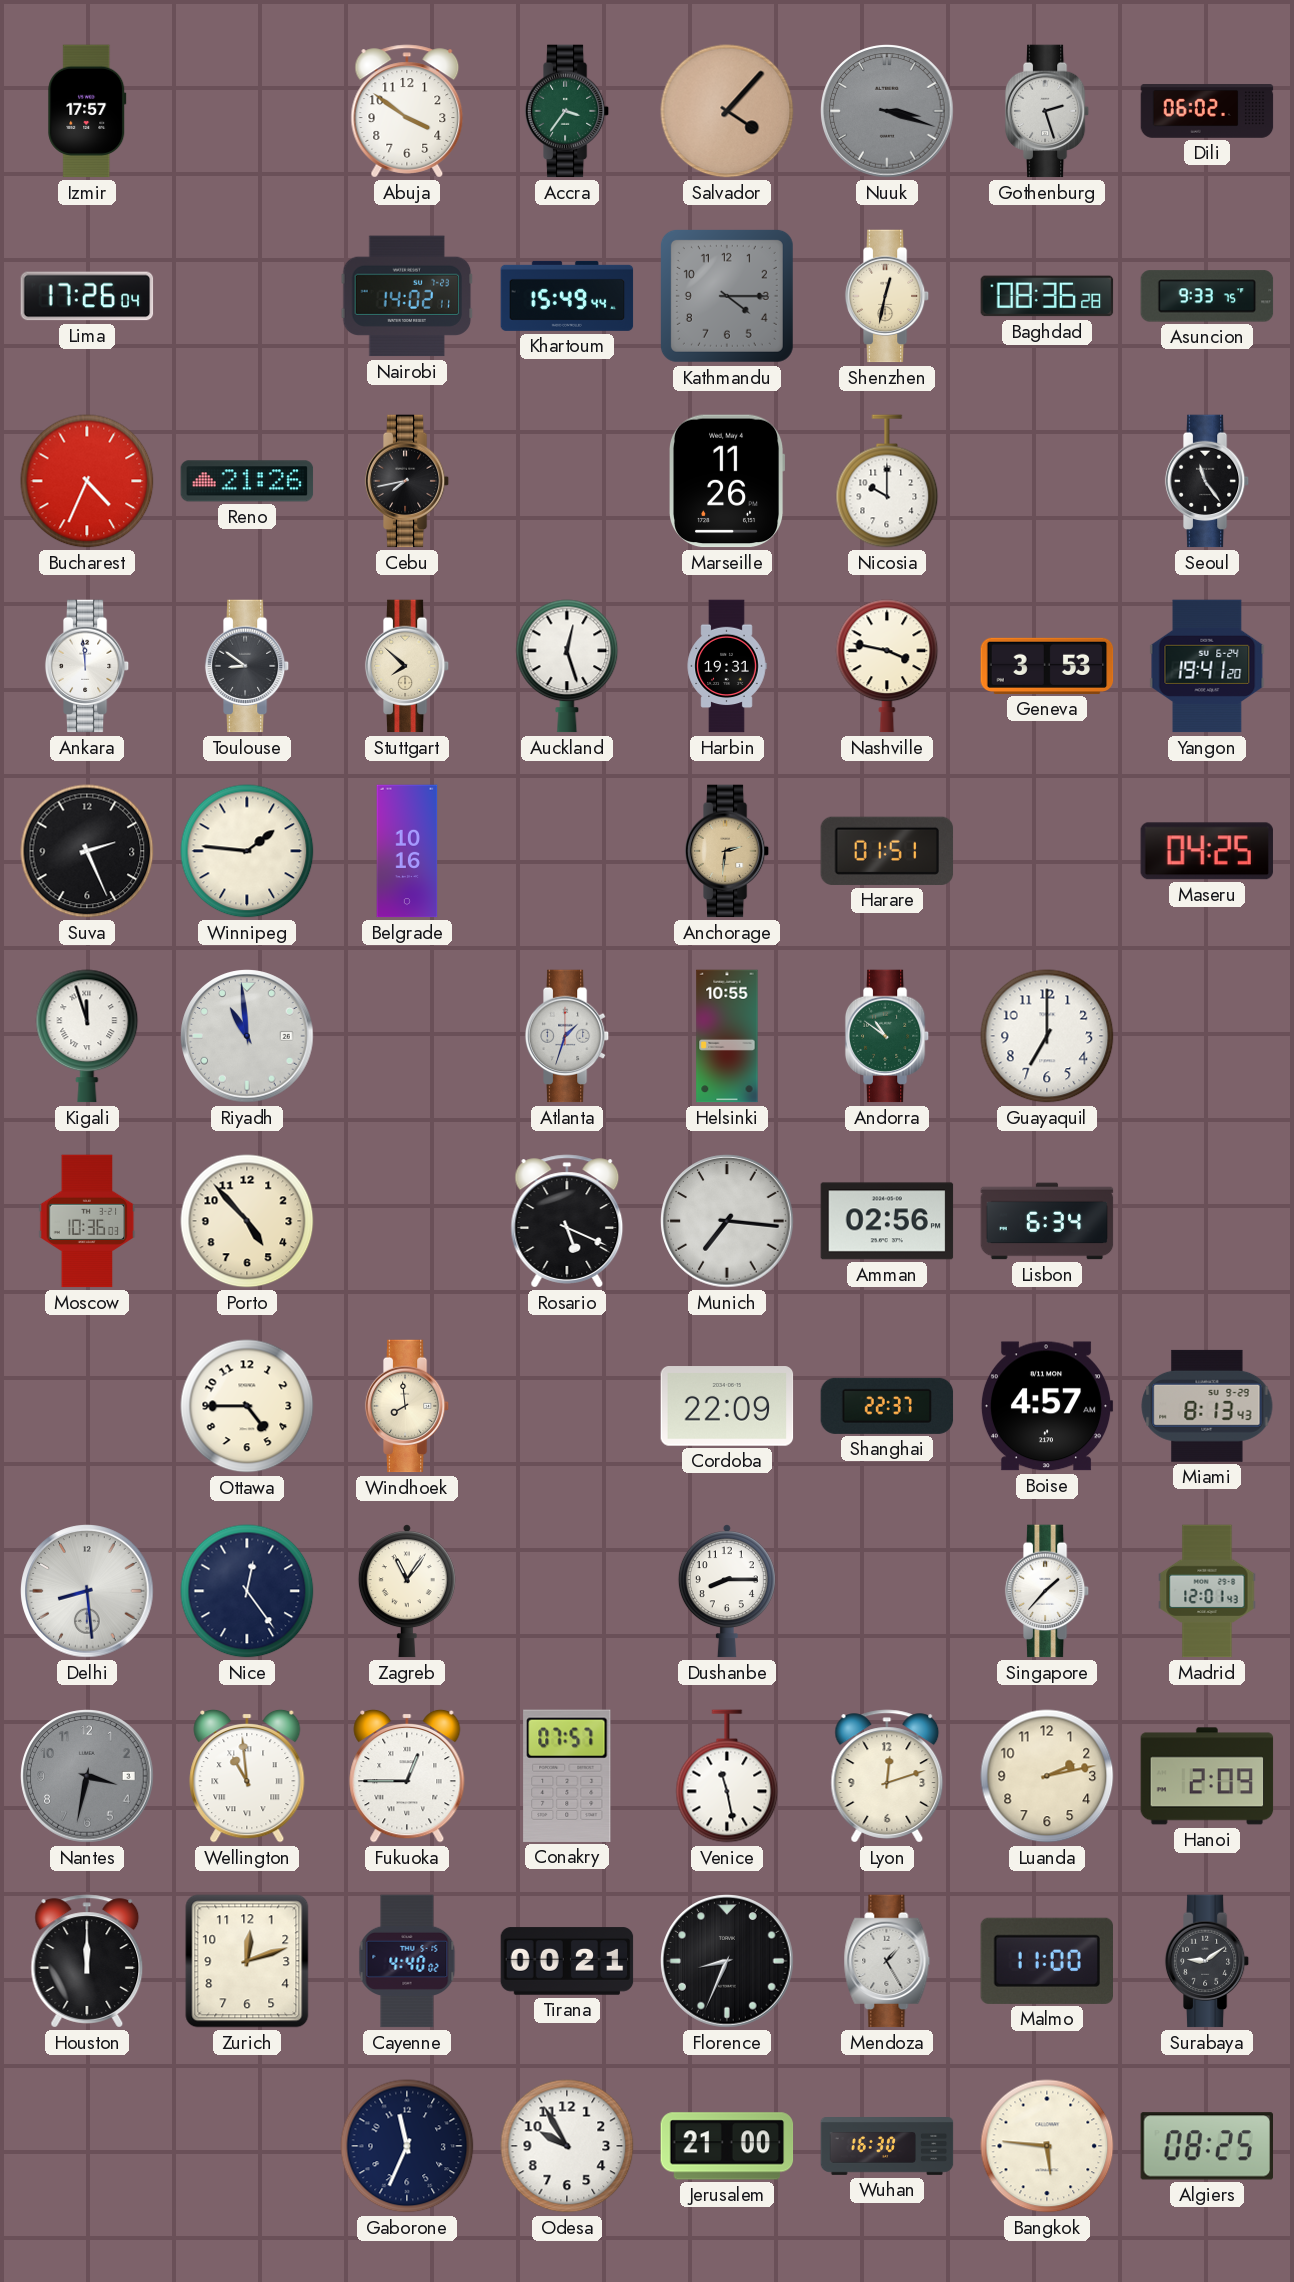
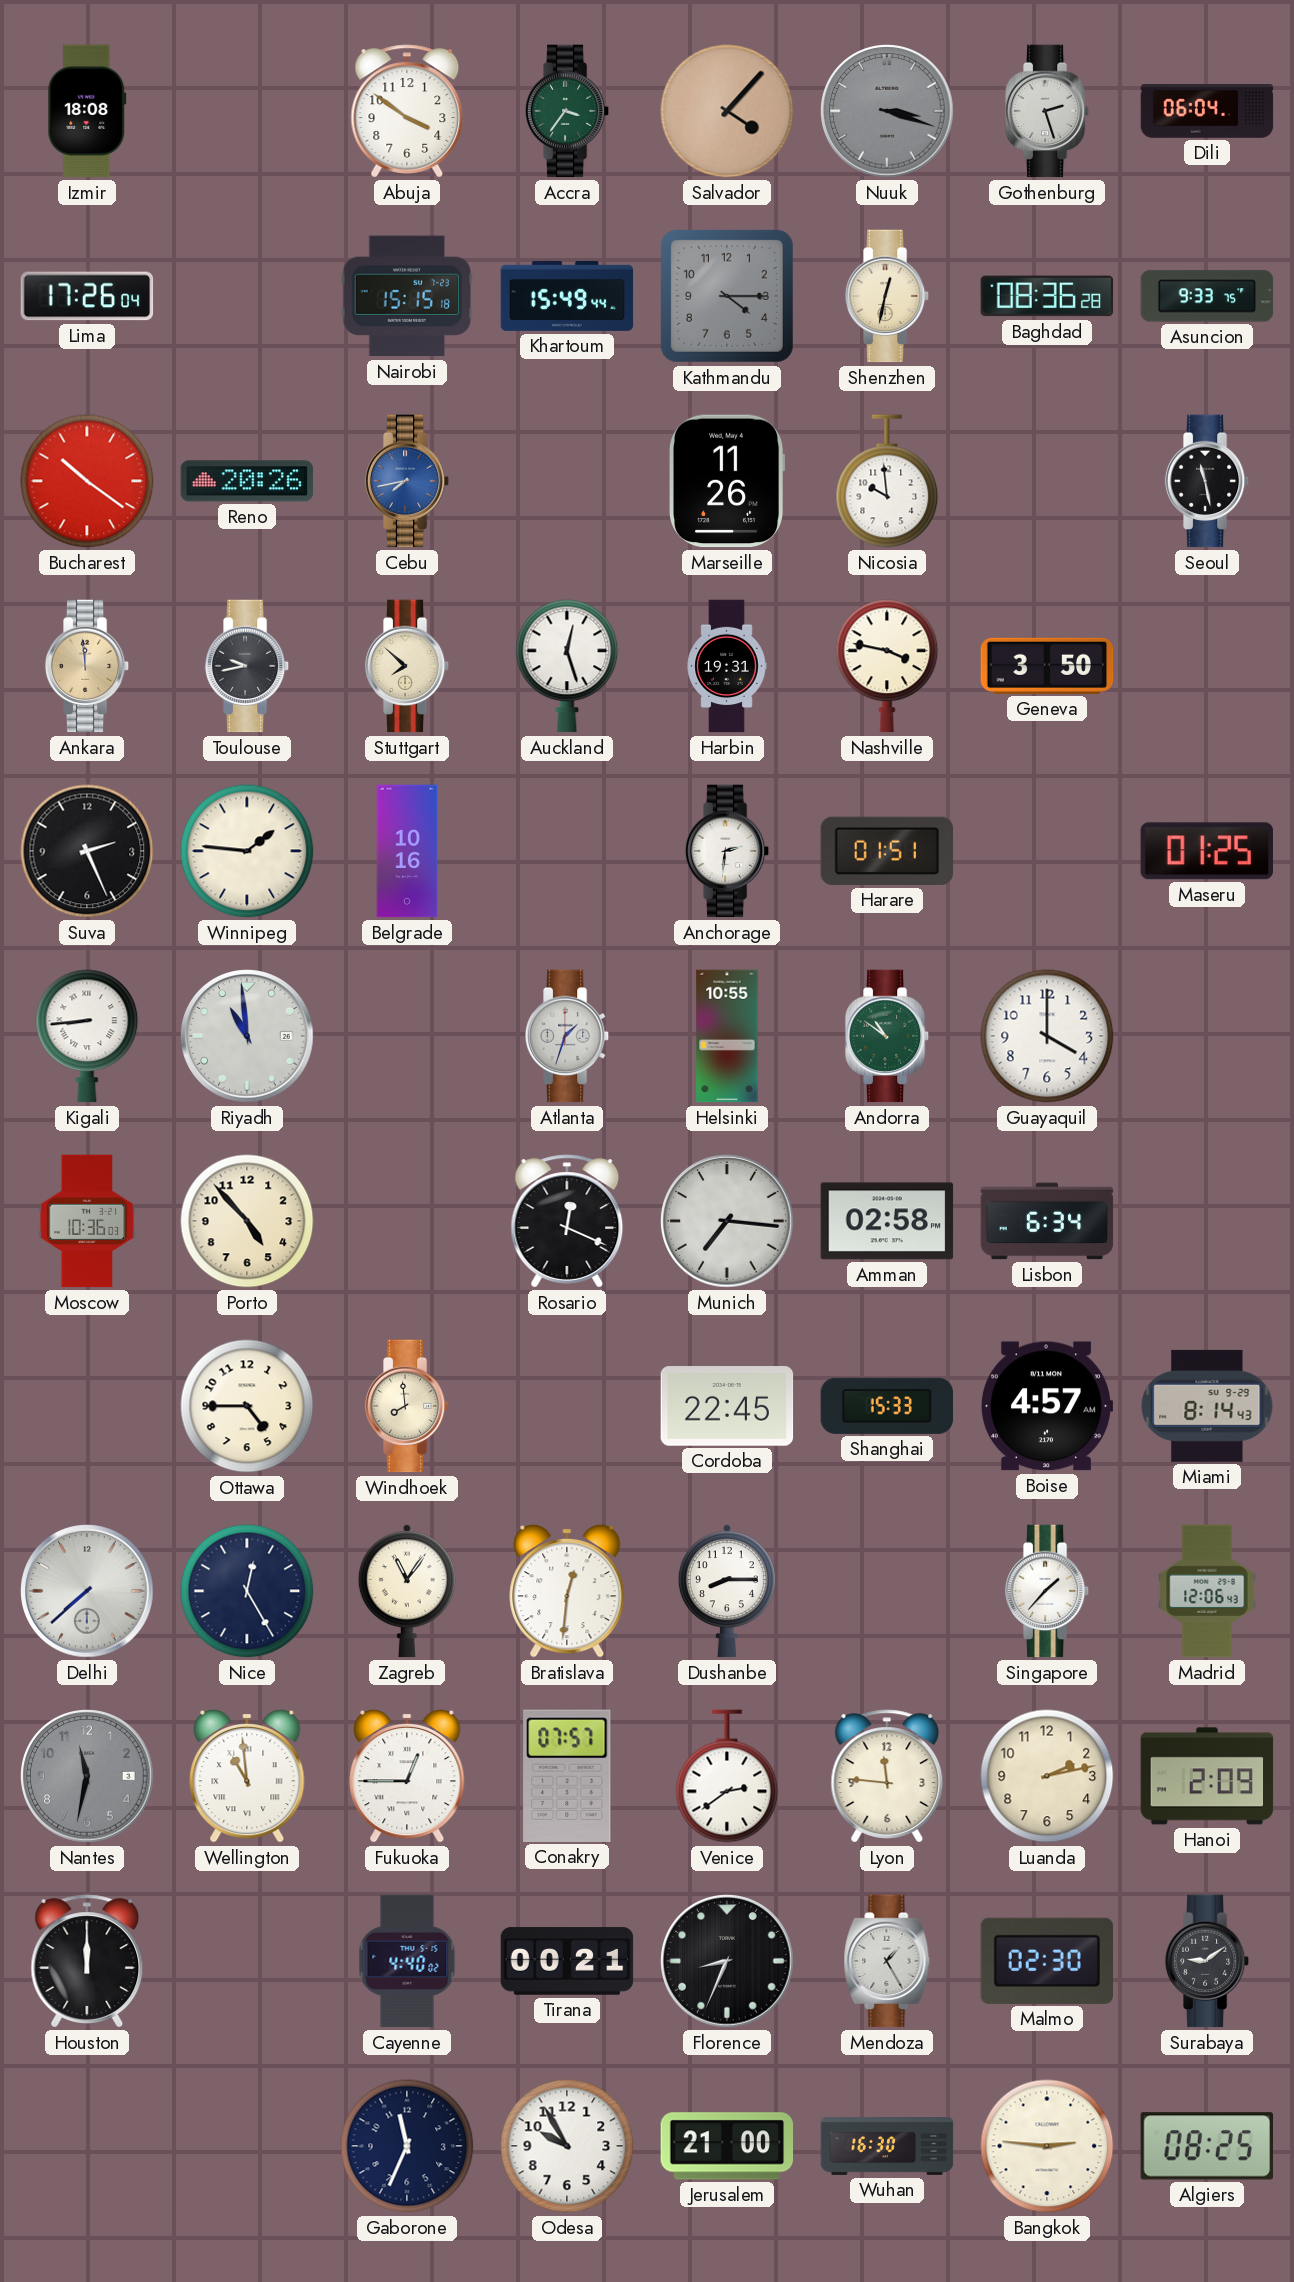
Izmir: 17:57 -> 18:08
Dili: 06:02 -> 06:04
Nairobi: 14:02 -> 15:15
Bucharest: 4:34 -> 10:21
Reno: 21:26 -> 20:26
Cebu dial: black -> blue
Nicosia: 10:00 -> 9:59
Seoul: 11:24 -> 11:28
Ankara dial: white -> champagne
Toulouse: 8:51 -> 9:43
Geneva: 3:53 -> 3:50
Yangon: 19:41 -> none
Anchorage dial: champagne -> white
Maseru: 04:25 -> 01:25
Kigali: 11:57 -> 8:44
Guayaquil: 7:00 -> 4:00
Rosario: 5:19 -> 12:19
Amman: 02:56 -> 02:58
Cordoba: 22:09 -> 22:45
Shanghai: 22:37 -> 15:33
Miami: 8:13 -> 8:14
Delhi: 8:29 -> 7:38
Nice: 12:24 -> 12:25
Bratislava: none -> 12:31
Madrid: 12:01 -> 12:06
Nantes: 3:32 -> 11:32
Venice: 11:28 -> 2:39
Lyon: 12:12 -> 11:46
Zurich: 12:12 -> none
Malmo: 11:00 -> 02:30
Bangkok: 5:46 -> 2:46
